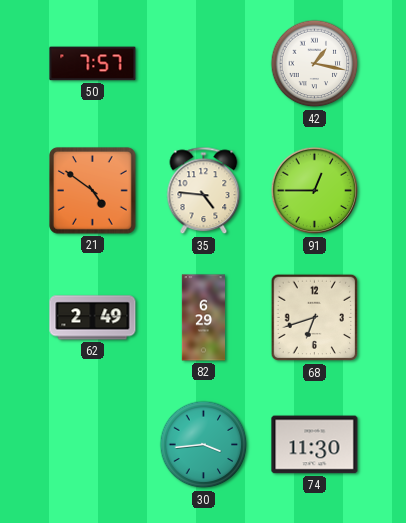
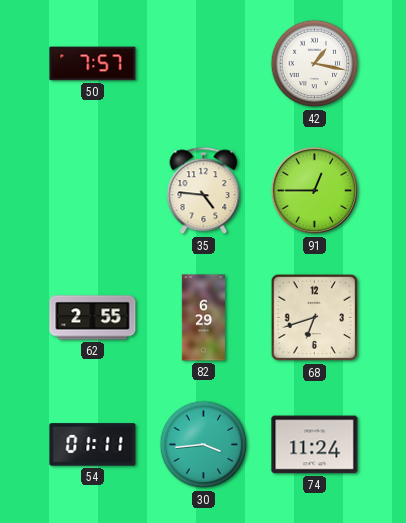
21: 4:51 -> none
62: 2:49 -> 2:55
54: none -> 01:11
74: 11:30 -> 11:24
